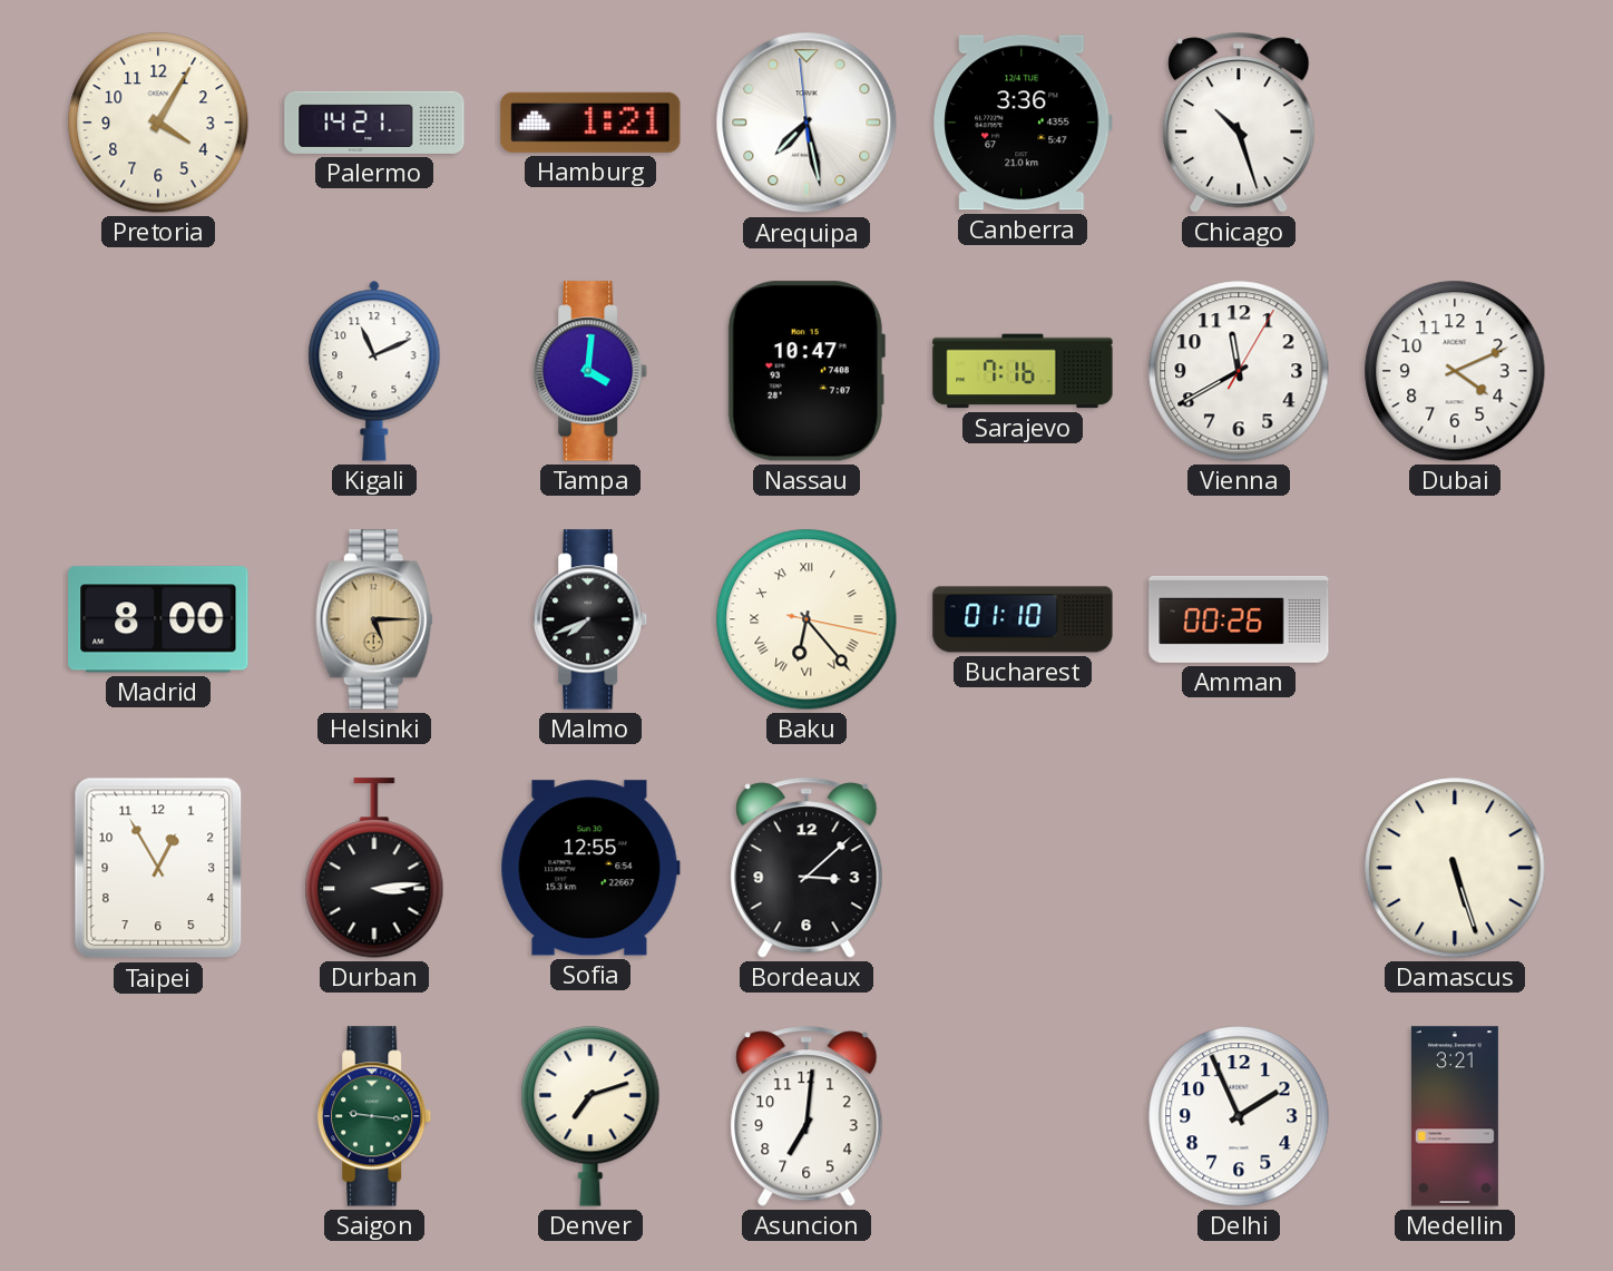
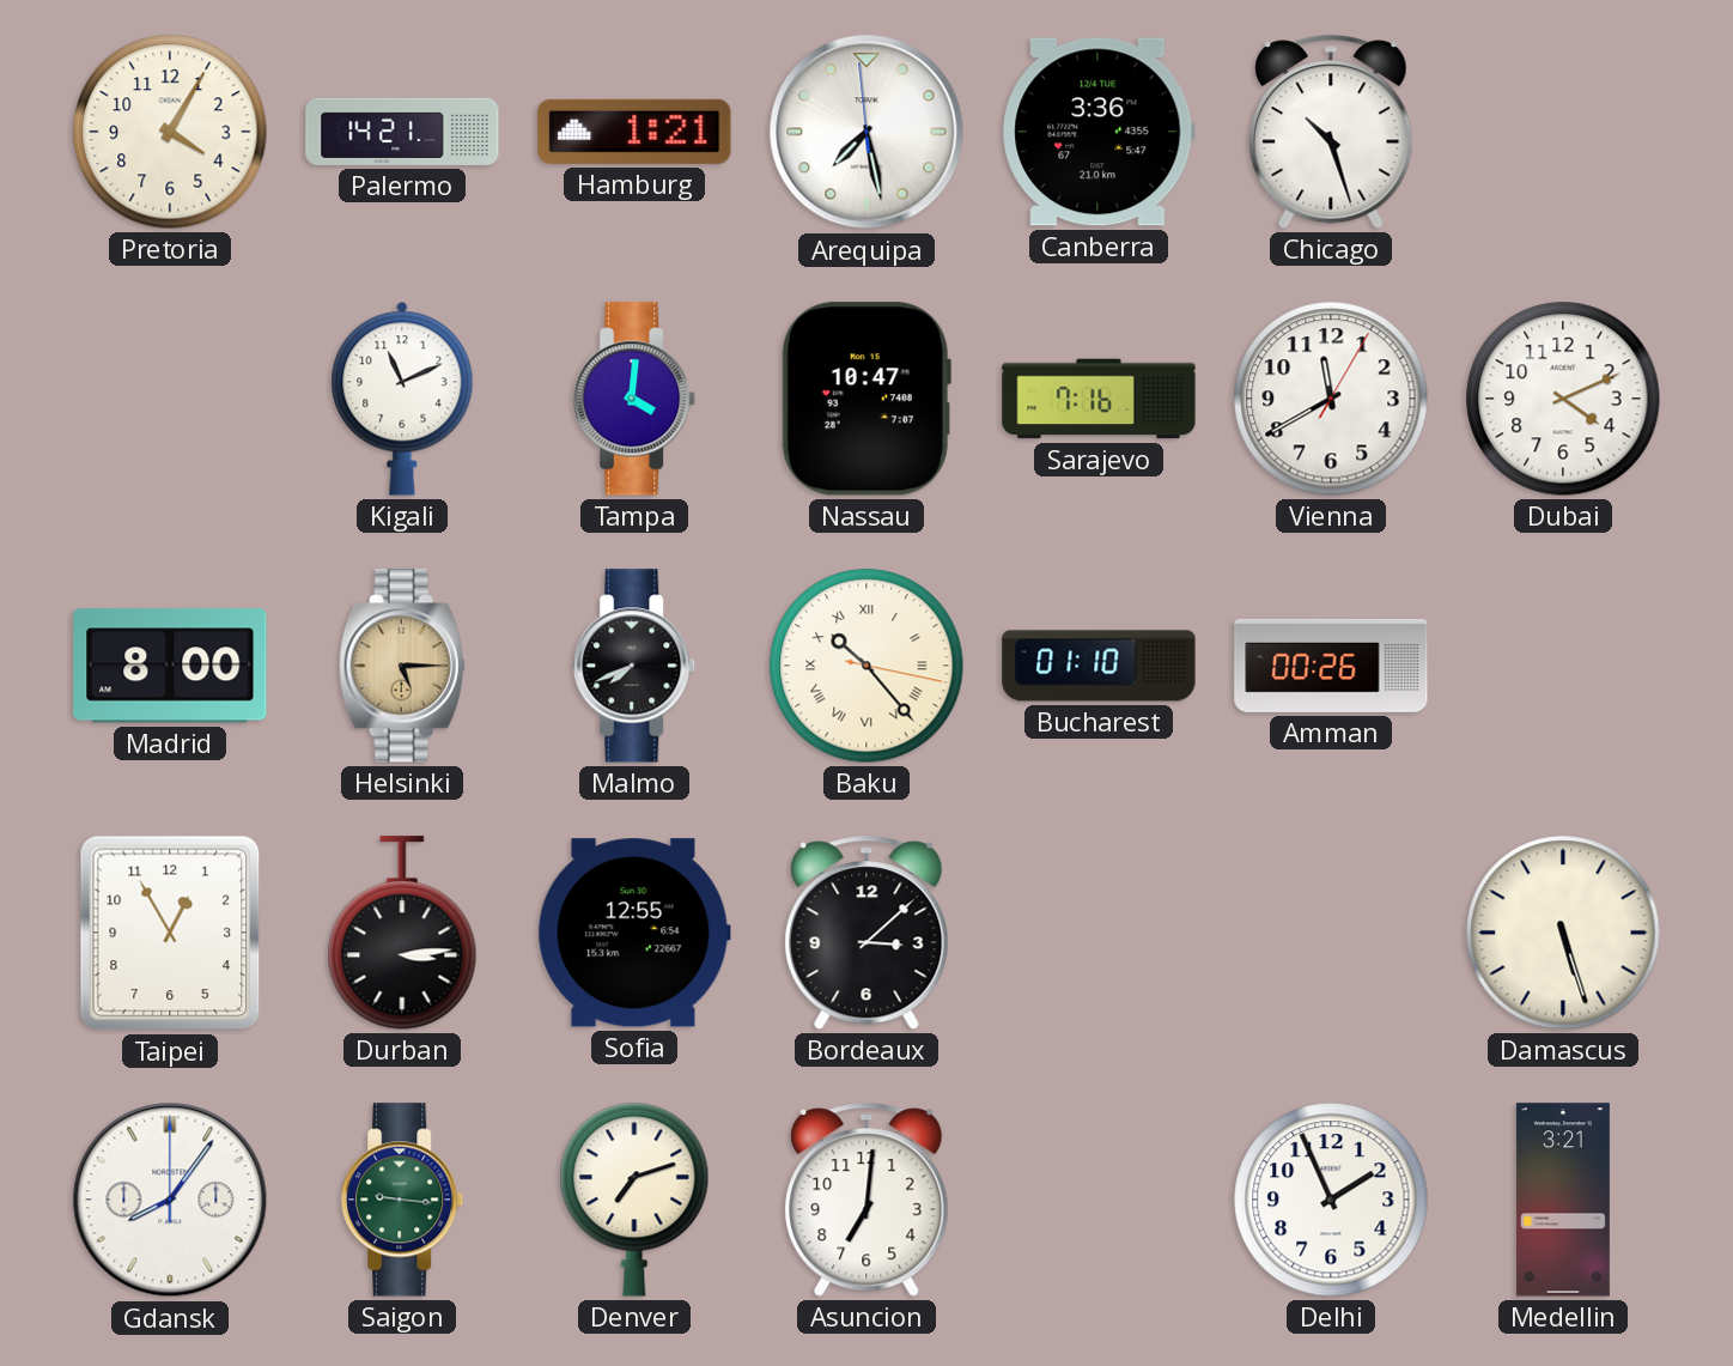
Baku: 6:23 -> 10:23
Gdansk: none -> 8:06
